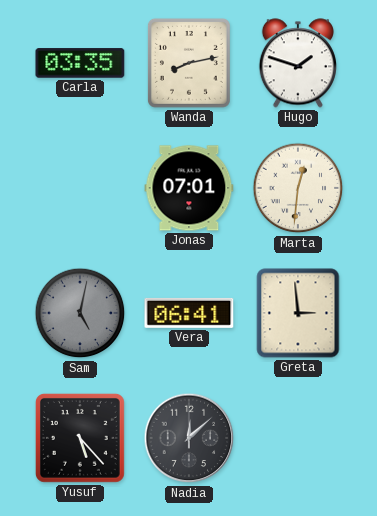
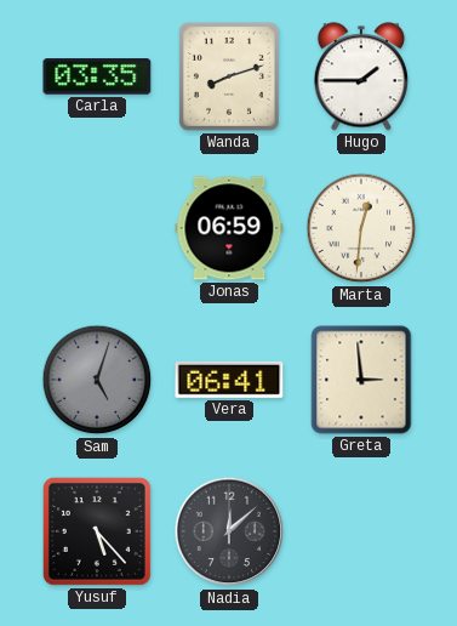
Wanda: 8:13 -> 8:12
Hugo: 1:48 -> 1:45
Jonas: 07:01 -> 06:59
Sam: 5:02 -> 5:03
